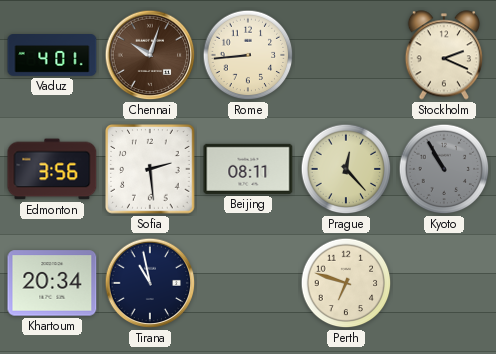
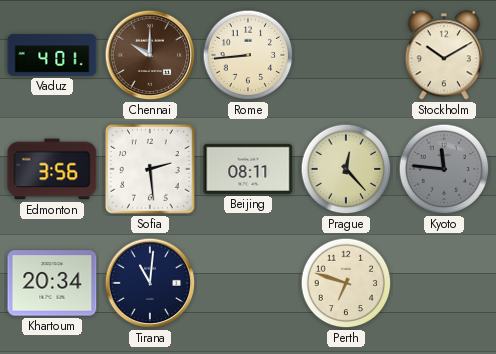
Chennai: 10:03 -> 10:00
Stockholm: 2:19 -> 10:10
Kyoto: 10:55 -> 11:46
Tirana: 10:58 -> 11:01
